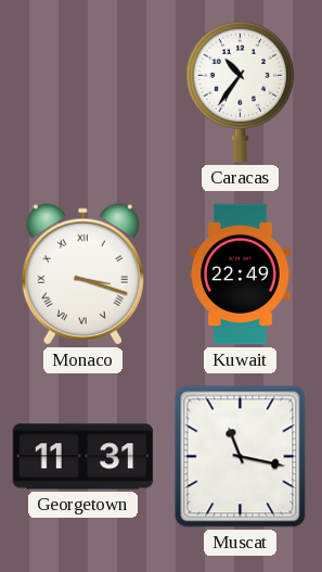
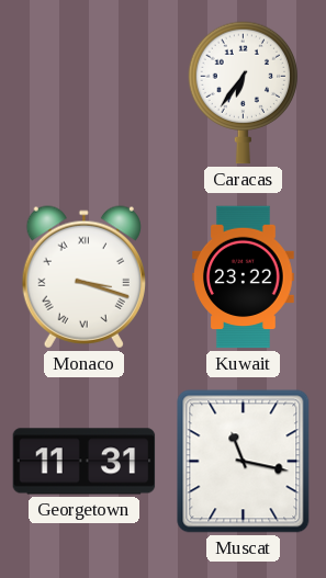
Caracas: 10:36 -> 6:36
Kuwait: 22:49 -> 23:22
